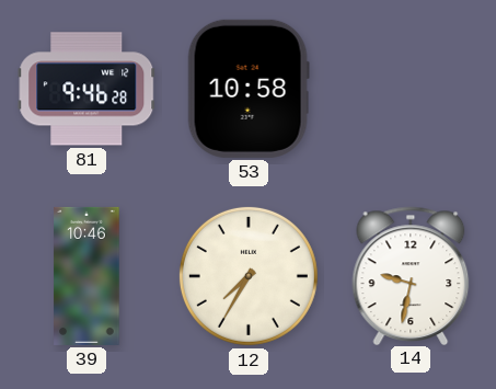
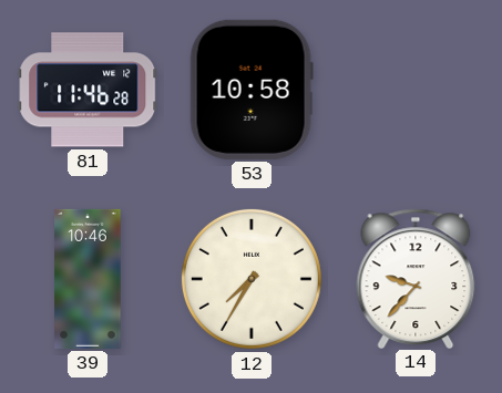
81: 9:46 -> 11:46
14: 9:32 -> 9:37
